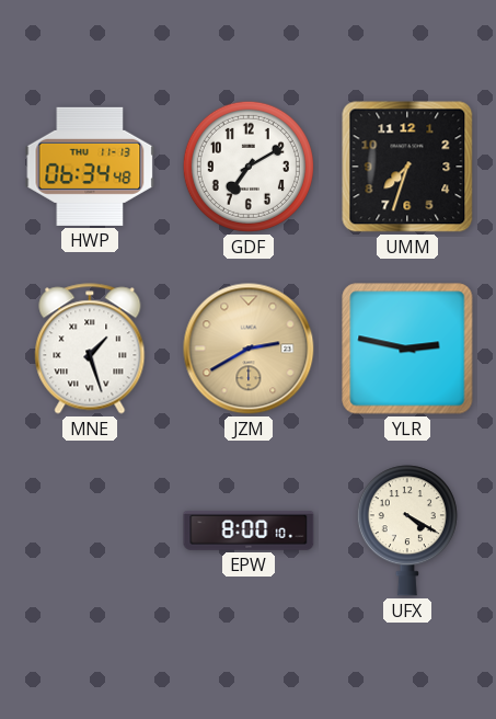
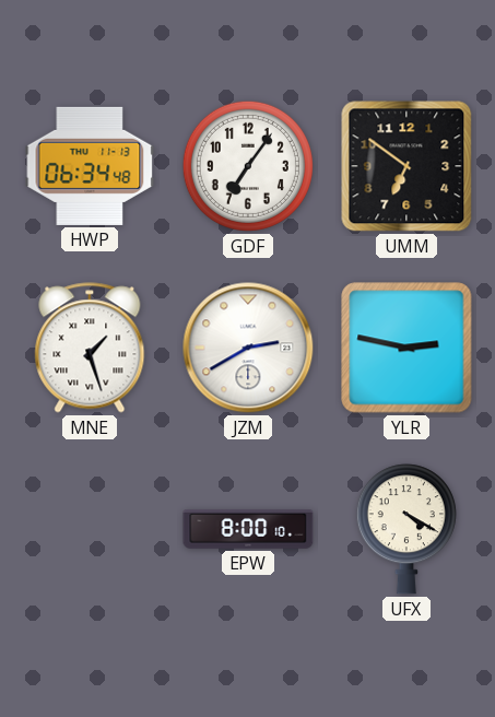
GDF: 7:10 -> 7:06
UMM: 7:33 -> 6:51
JZM dial: champagne -> white
